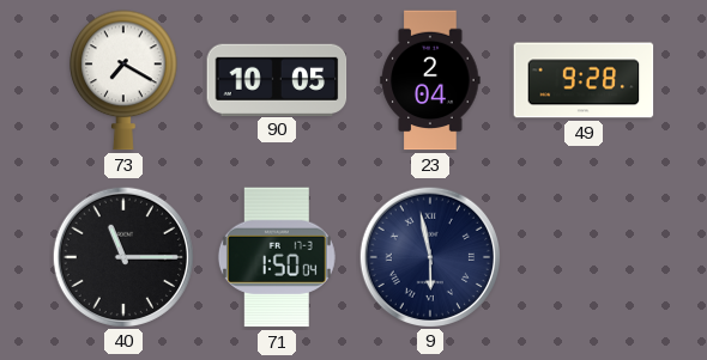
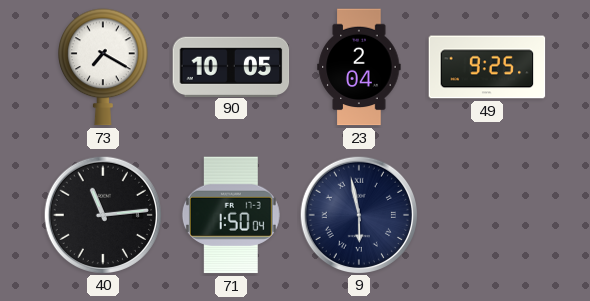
49: 9:28 -> 9:25
40: 11:15 -> 11:14
